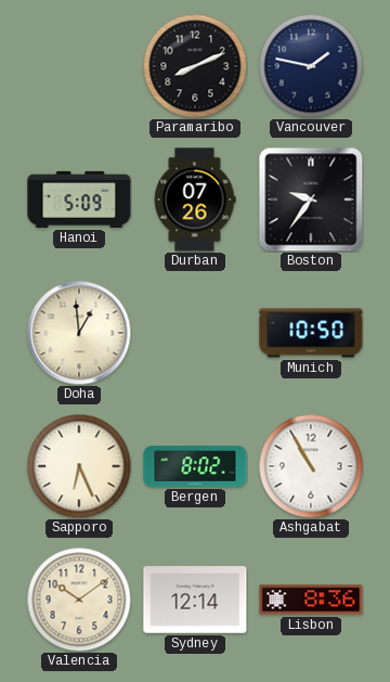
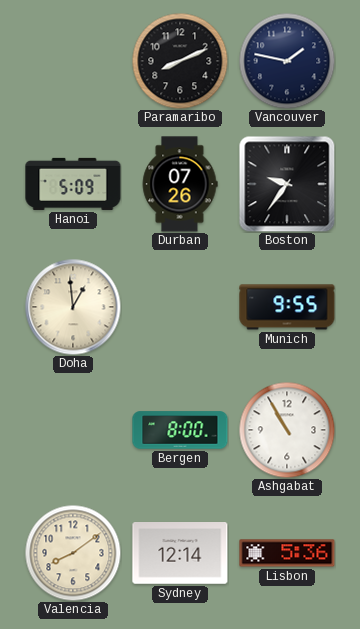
Munich: 10:50 -> 9:55
Sapporo: 6:26 -> none
Bergen: 8:02 -> 8:00
Valencia: 10:09 -> 8:09
Lisbon: 8:36 -> 5:36
